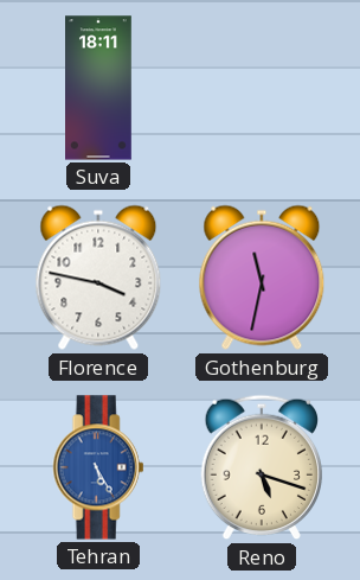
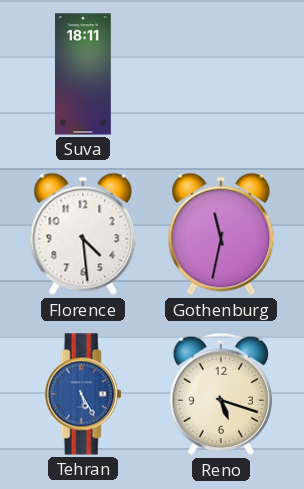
Florence: 3:47 -> 4:29
